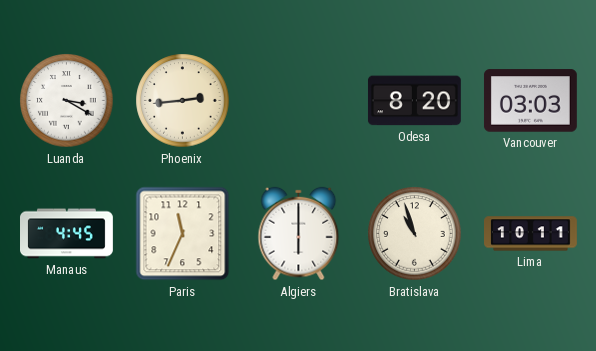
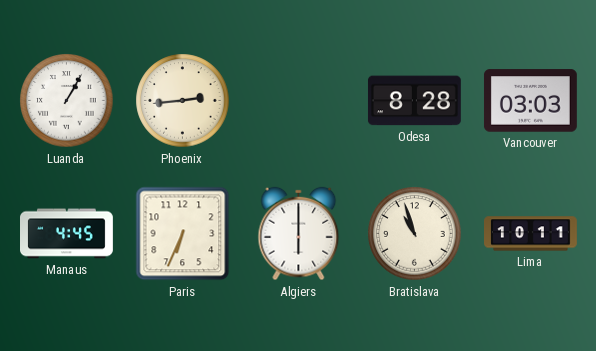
Luanda: 3:20 -> 1:05
Odesa: 8:20 -> 8:28
Paris: 11:34 -> 6:34
